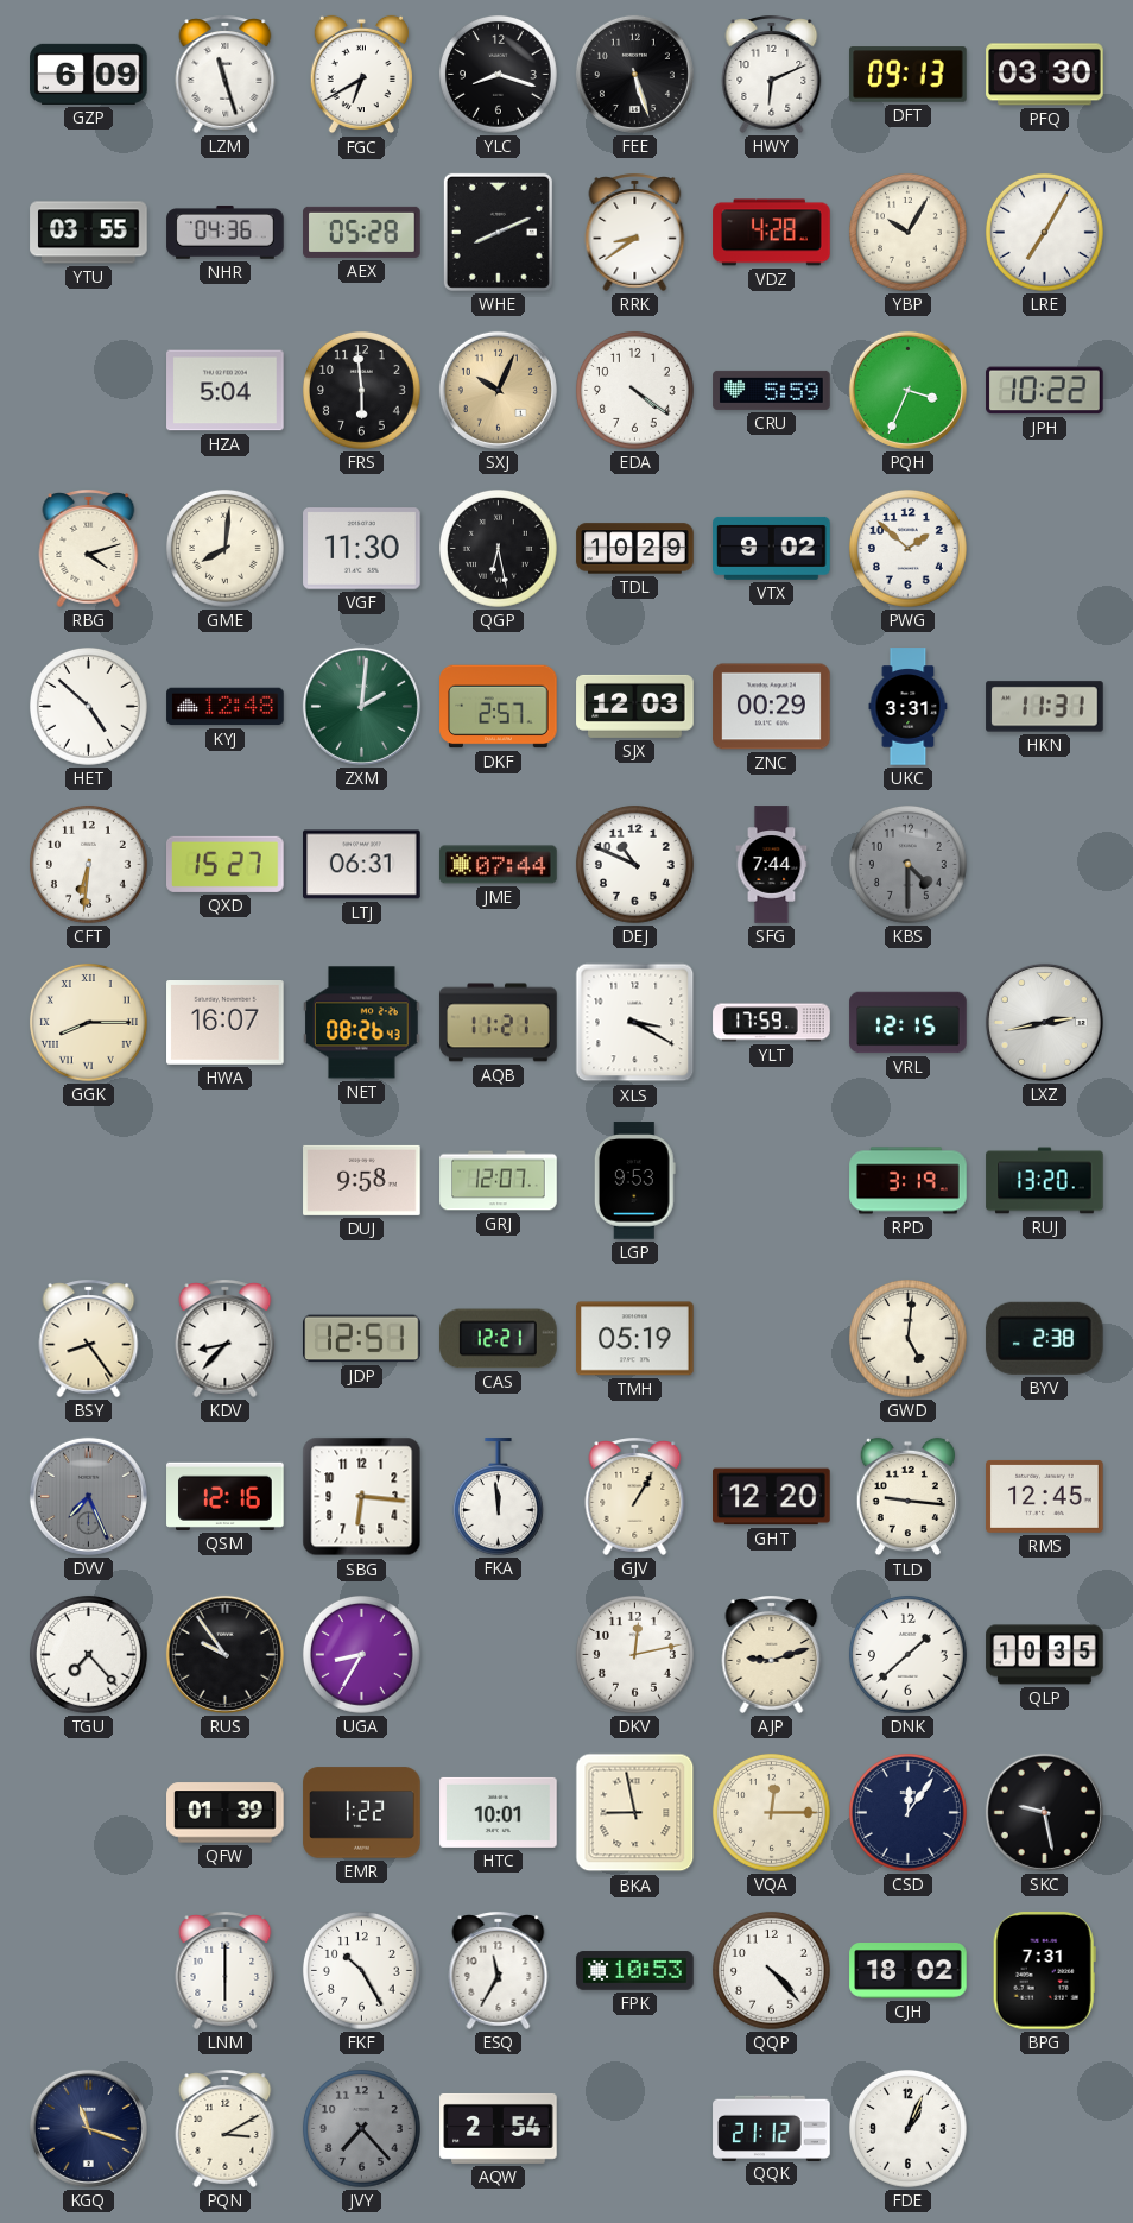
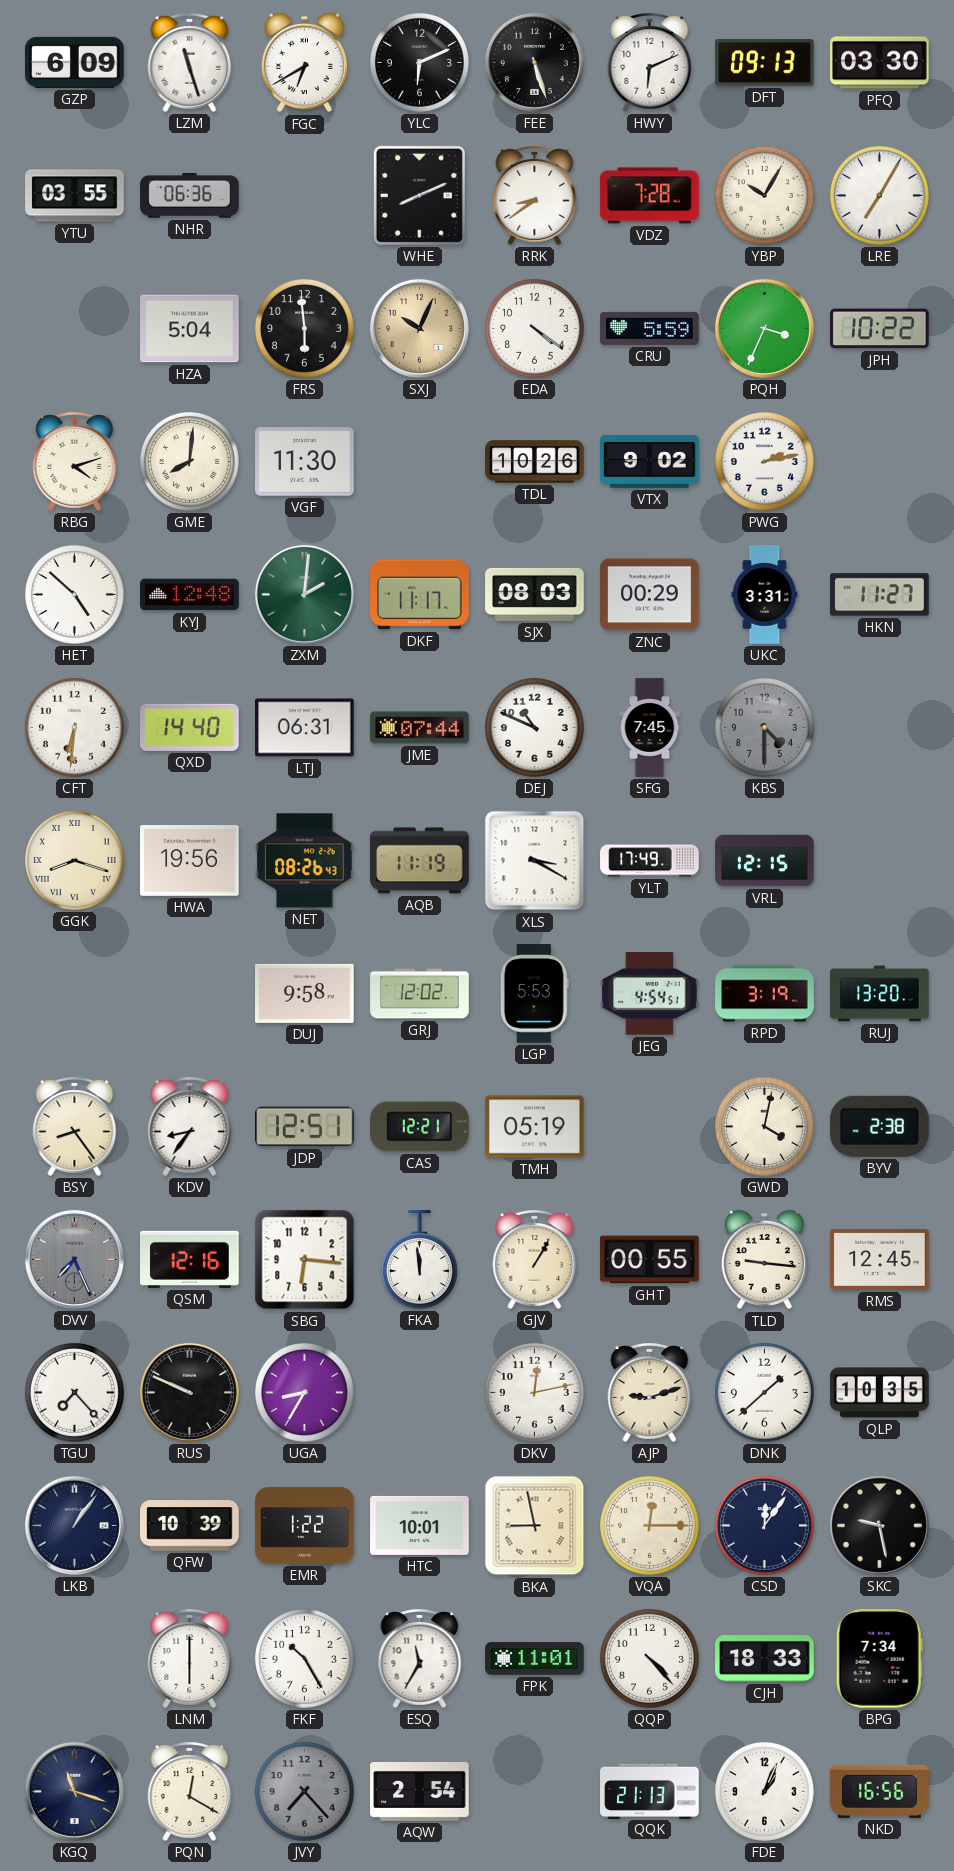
YLC: 8:18 -> 6:11
NHR: 04:36 -> 06:36
AEX: 05:28 -> none
VDZ: 4:28 -> 7:28
QGP: 6:28 -> none
TDL: 10:29 -> 10:26
PWG: 1:52 -> 2:13
DKF: 2:57 -> 11:17
SJX: 12:03 -> 08:03
HKN: 11:31 -> 11:27
QXD: 15:27 -> 14:40
SFG: 7:44 -> 7:45
GGK: 8:15 -> 8:18
HWA: 16:07 -> 19:56
AQB: 11:21 -> 11:19
YLT: 17:59 -> 17:49
LXZ: 2:43 -> none
GRJ: 12:07 -> 12:02
LGP: 9:53 -> 5:53
JEG: none -> 4:54
KDV: 8:37 -> 8:36
GWD: 5:01 -> 4:02
GHT: 12:20 -> 00:55
RUS: 9:54 -> 9:49
LKB: none -> 1:06
QFW: 01:39 -> 10:39
FPK: 10:53 -> 11:01
CJH: 18:02 -> 18:33
BPG: 7:31 -> 7:34
PQN: 3:10 -> 12:20
QQK: 21:12 -> 21:13
NKD: none -> 16:56
